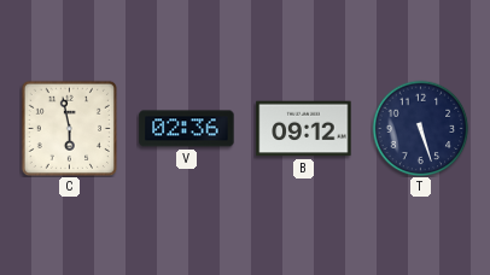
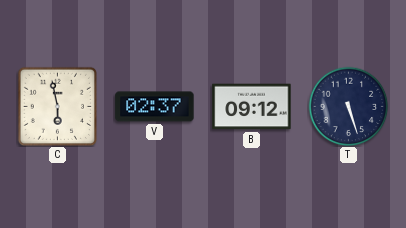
V: 02:36 -> 02:37
